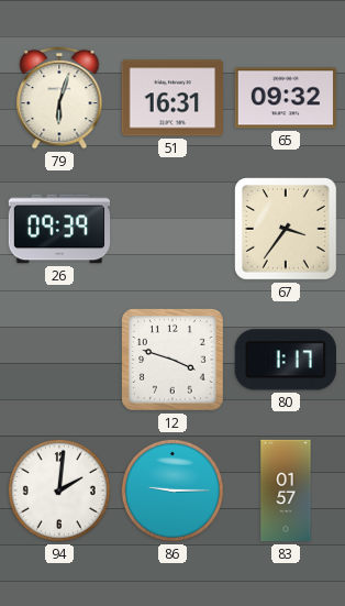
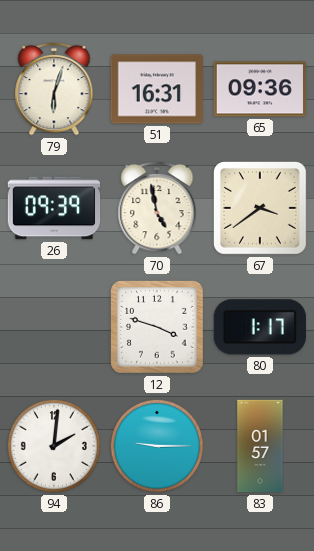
65: 09:32 -> 09:36
70: none -> 4:58
67: 3:36 -> 3:39
